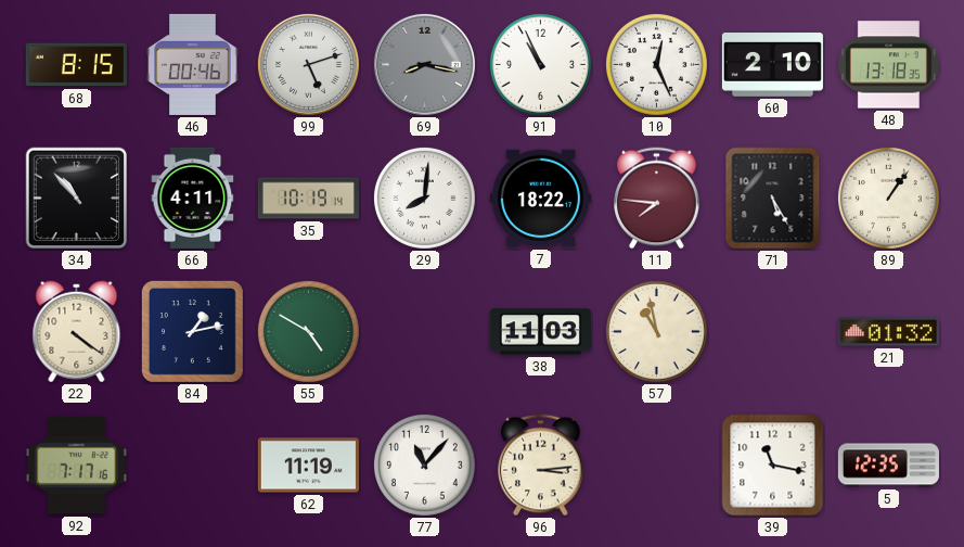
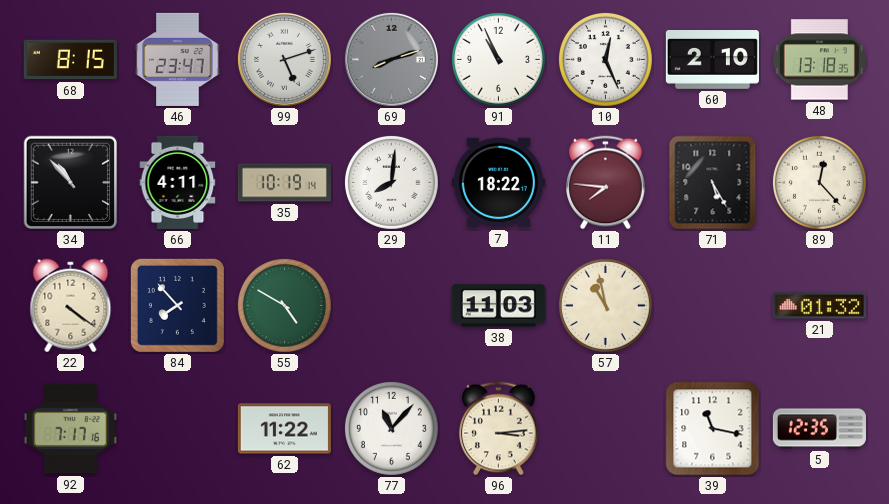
46: 00:46 -> 23:47
69: 8:17 -> 8:12
89: 1:06 -> 12:23
84: 1:13 -> 7:53
62: 11:19 -> 11:22
